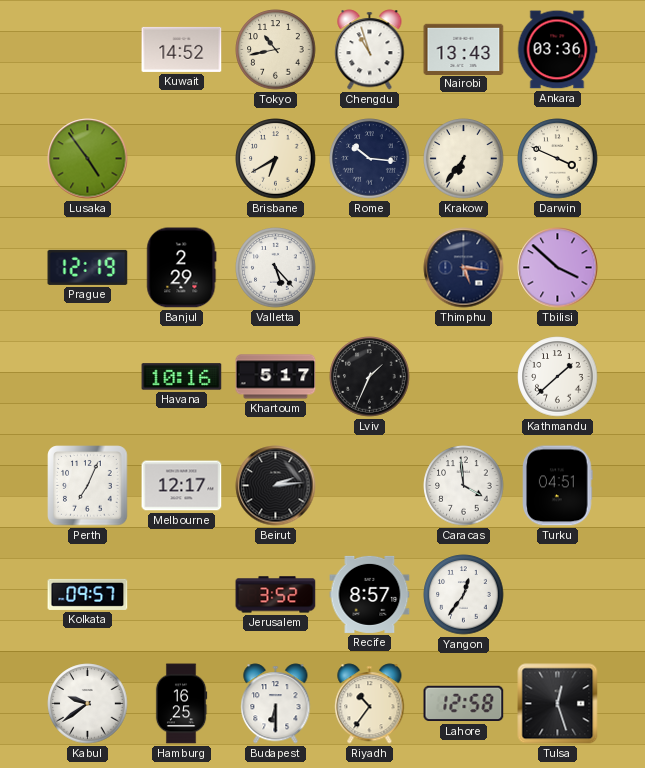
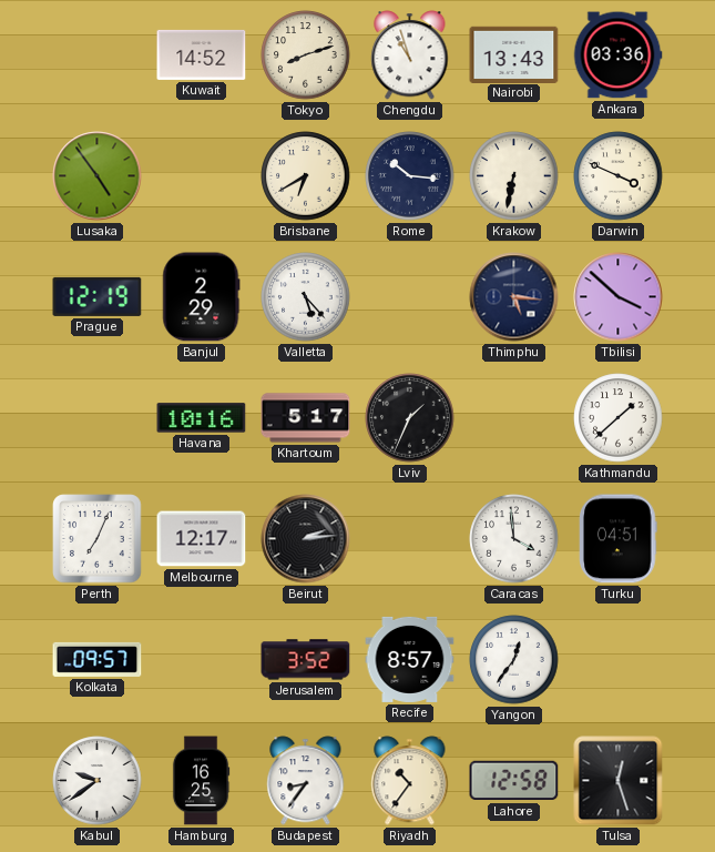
Tokyo: 10:43 -> 8:12
Krakow: 6:36 -> 6:32
Budapest: 6:30 -> 8:36
